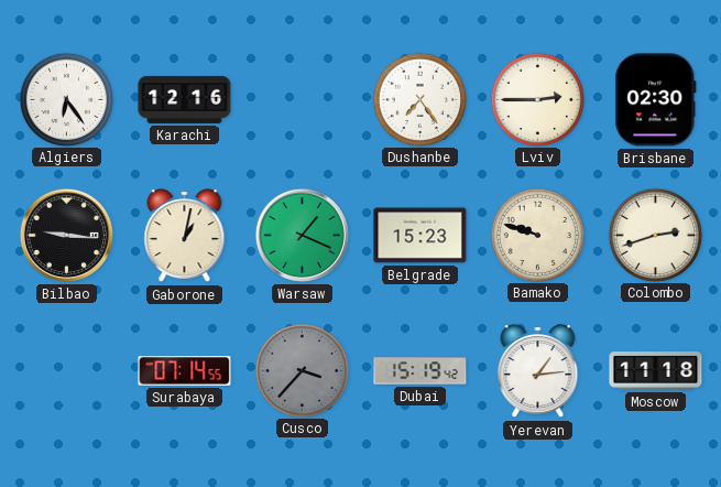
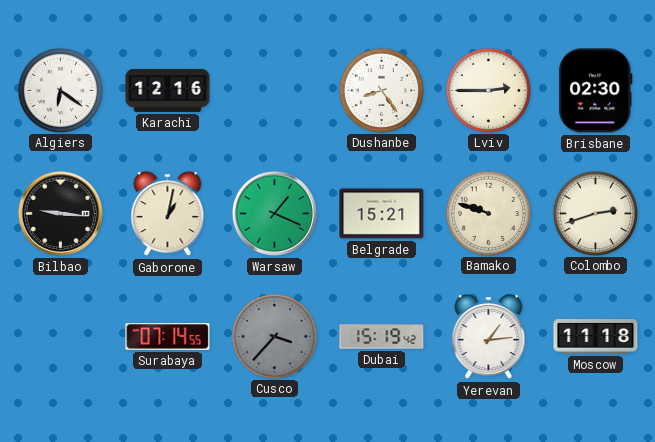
Algiers: 6:24 -> 6:21
Dushanbe: 7:24 -> 8:24
Belgrade: 15:23 -> 15:21
